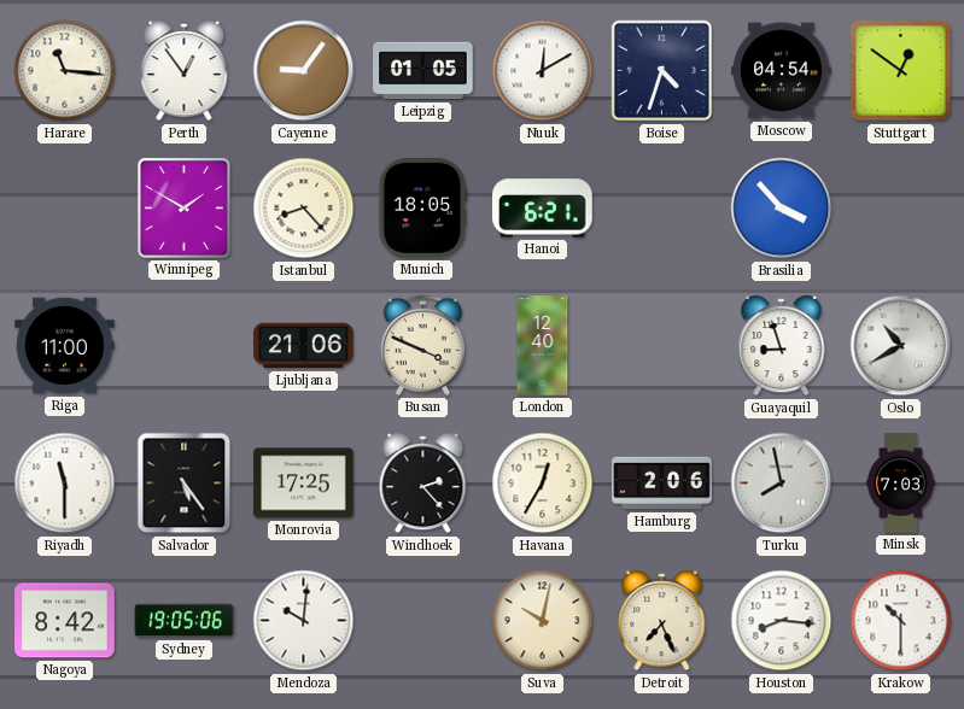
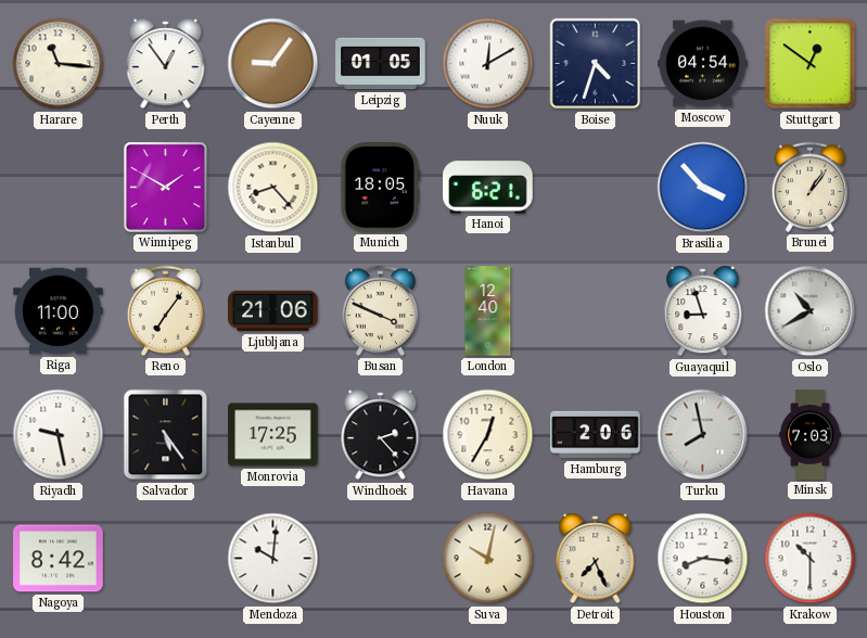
Brunei: none -> 1:06
Reno: none -> 7:06
Riyadh: 11:30 -> 9:28
Sydney: 19:05 -> none
